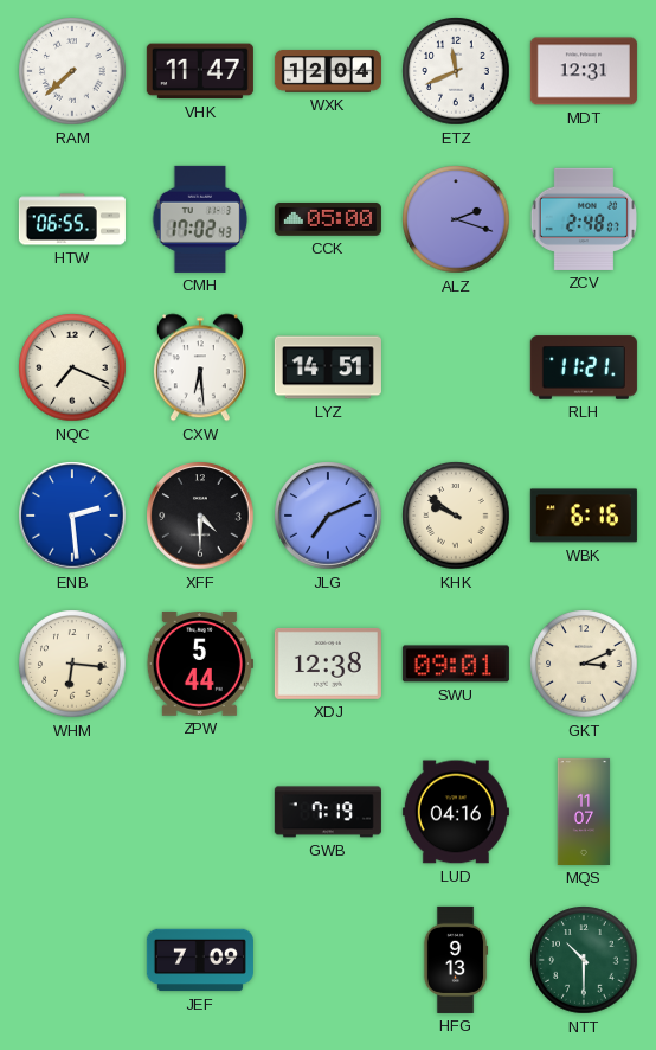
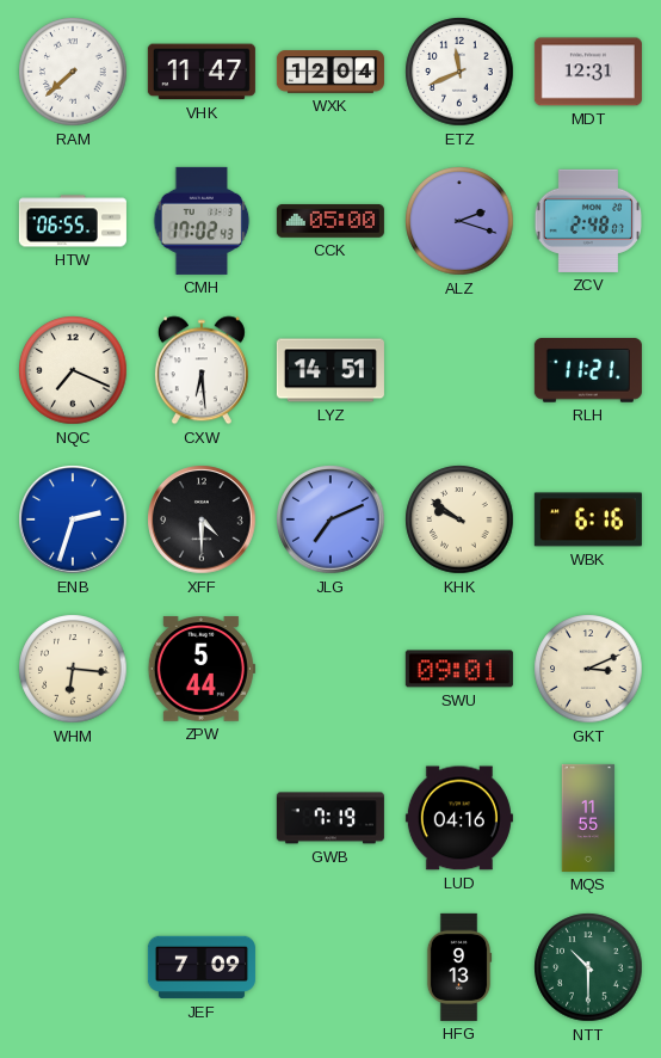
ENB: 2:29 -> 2:33
XDJ: 12:38 -> none
MQS: 11:07 -> 11:55
